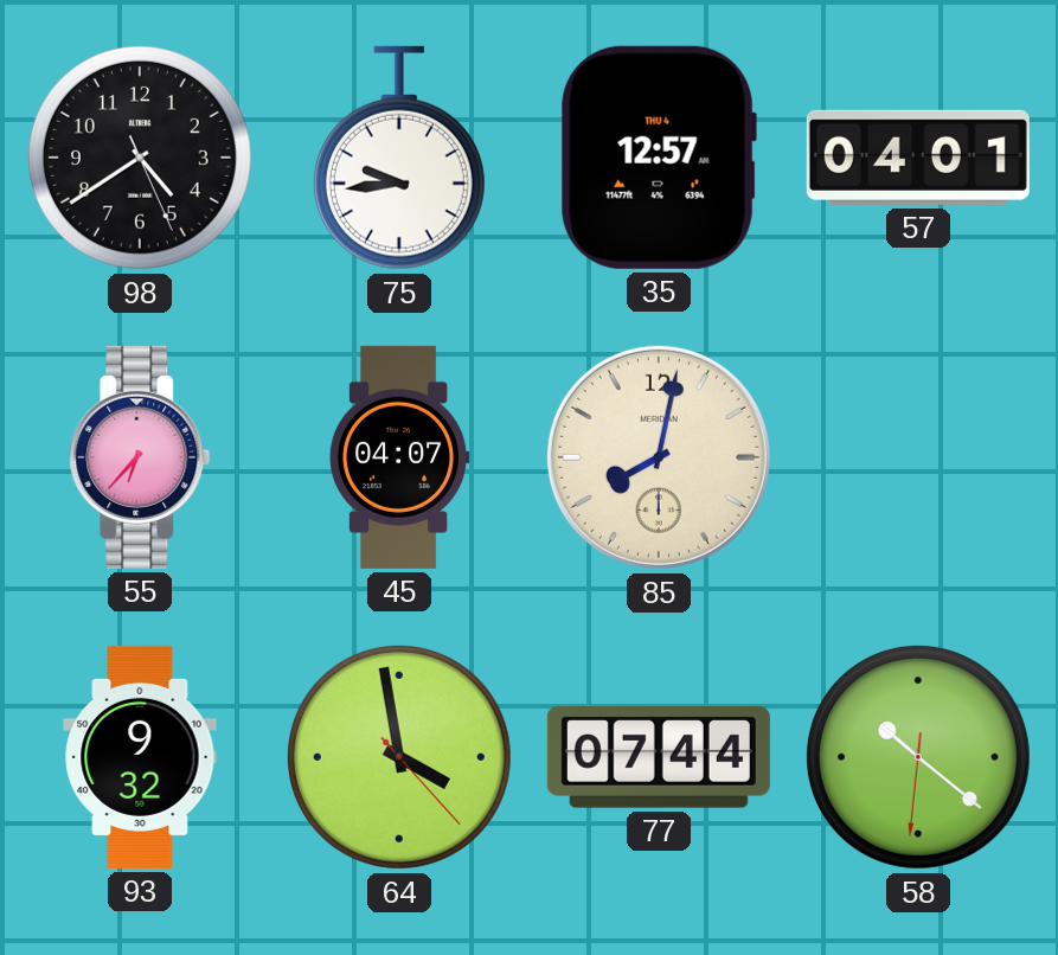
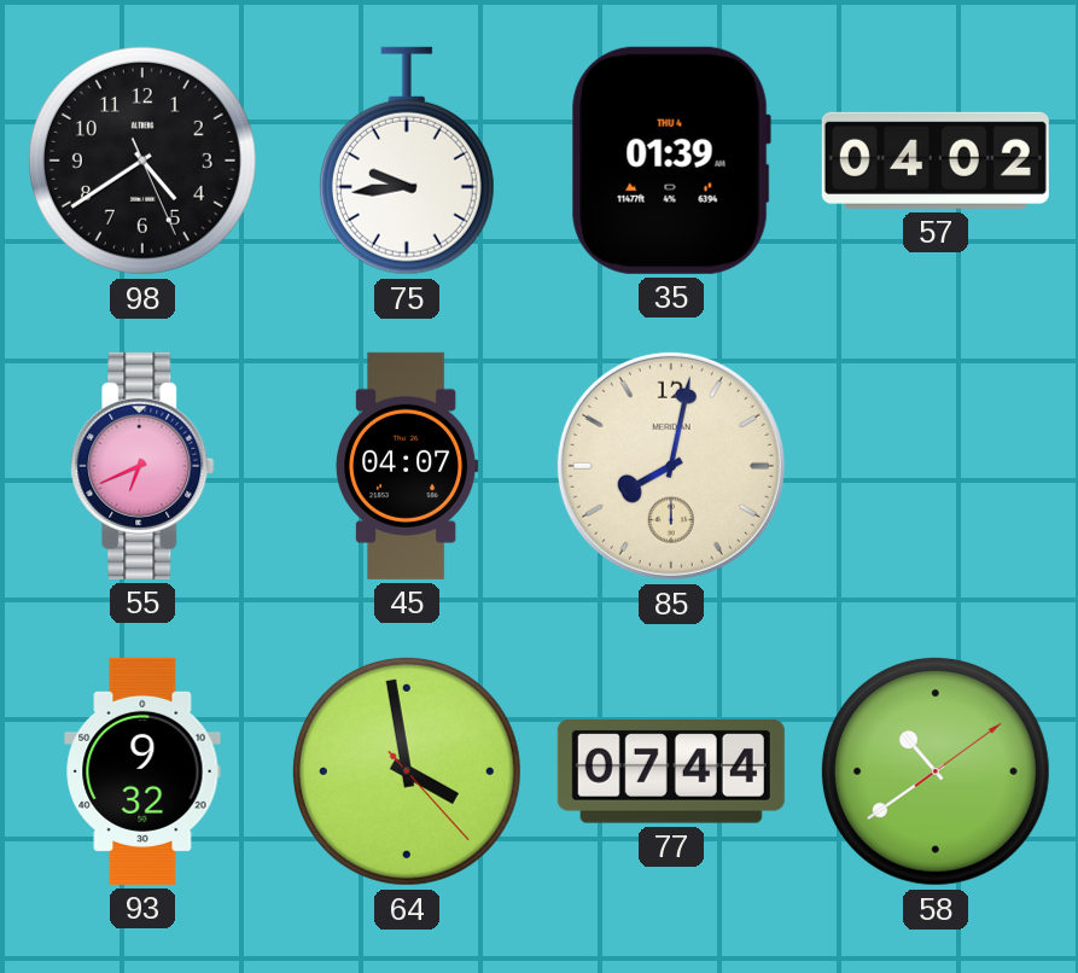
35: 12:57 -> 01:39
57: 04:01 -> 04:02
55: 6:37 -> 6:41
58: 10:21 -> 10:39
